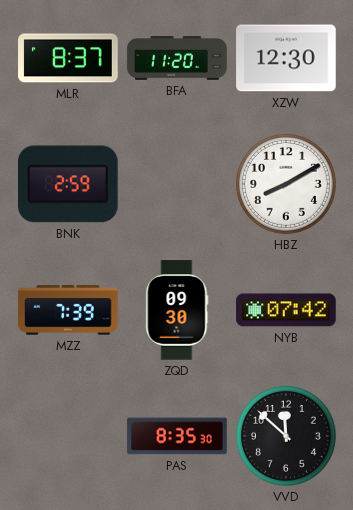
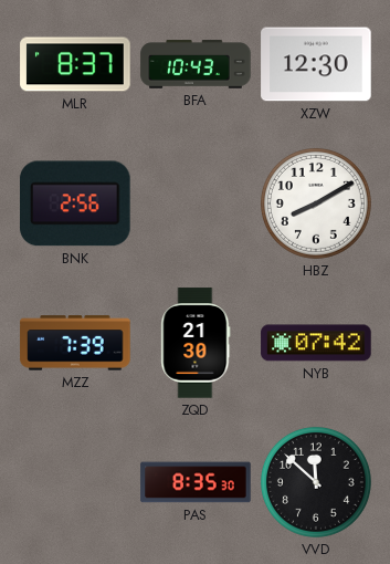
BFA: 11:20 -> 10:43
BNK: 2:59 -> 2:56
ZQD: 09:30 -> 21:30
